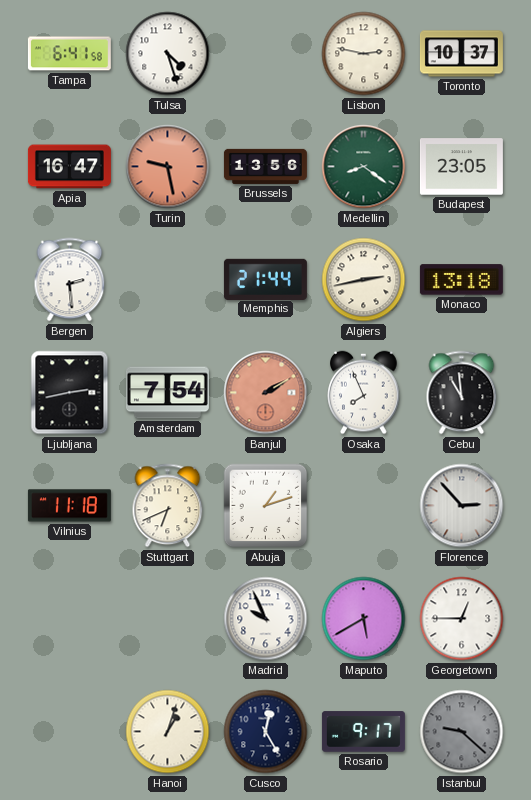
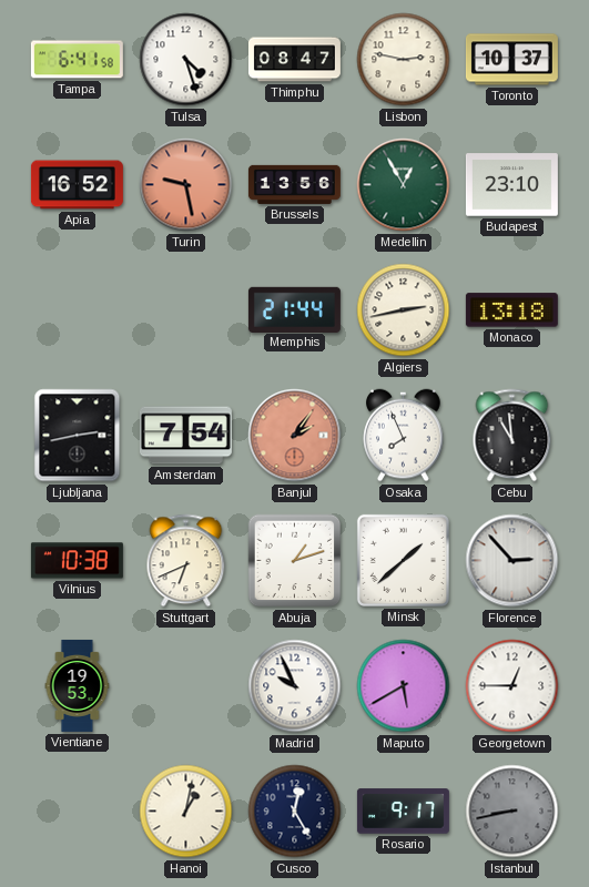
Thimphu: none -> 08:47
Apia: 16:47 -> 16:52
Medellin: 8:21 -> 12:55
Budapest: 23:05 -> 23:10
Bergen: 2:29 -> none
Banjul: 2:10 -> 2:06
Vilnius: 11:18 -> 10:38
Minsk: none -> 1:38
Vientiane: none -> 19:53
Hanoi: 1:03 -> 1:02
Istanbul: 9:22 -> 8:43
